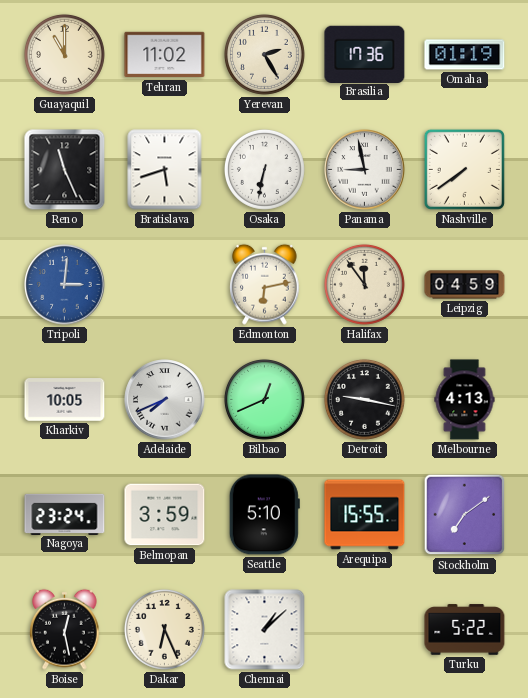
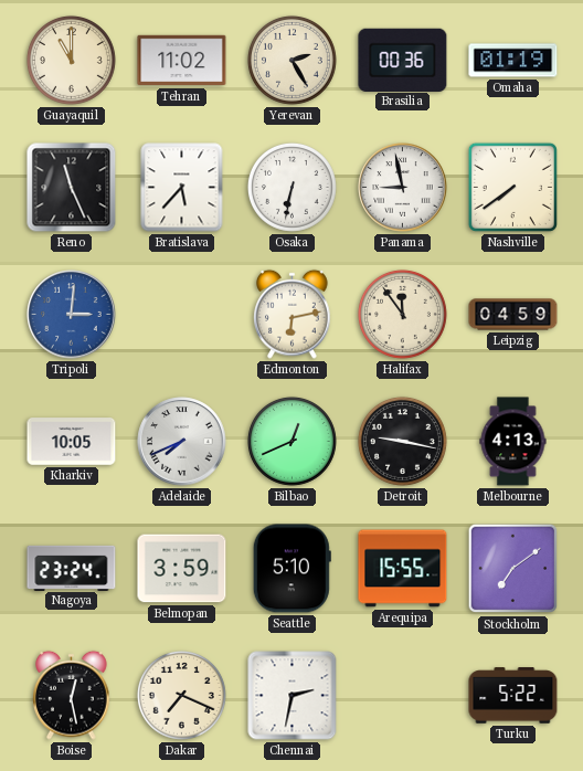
Brasilia: 17:36 -> 00:36
Bratislava: 5:42 -> 5:37
Dakar: 6:26 -> 7:19
Chennai: 1:08 -> 2:32
